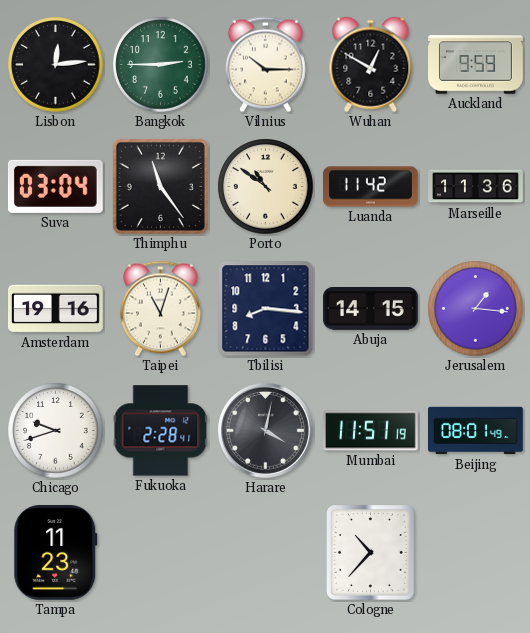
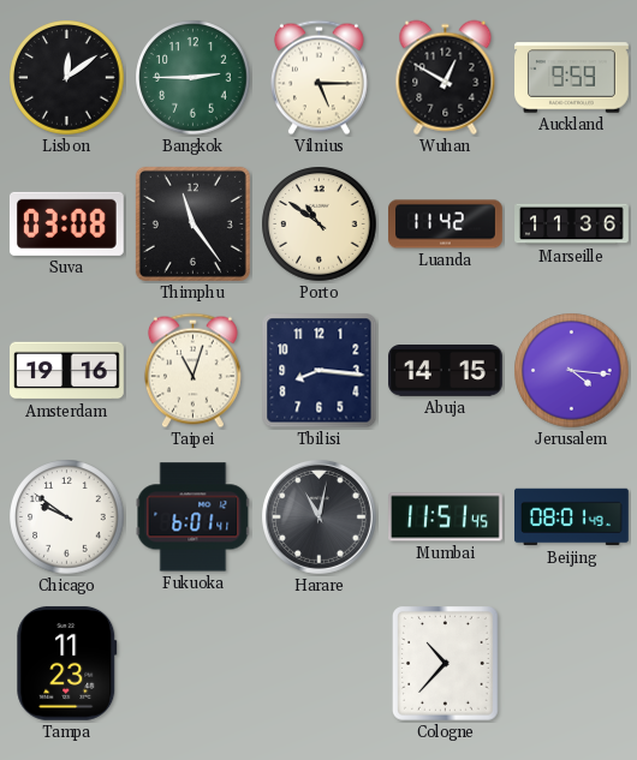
Lisbon: 12:14 -> 12:09
Vilnius: 10:15 -> 5:15
Suva: 03:04 -> 03:08
Jerusalem: 1:16 -> 4:16
Chicago: 9:42 -> 9:51
Fukuoka: 2:28 -> 6:01
Harare: 4:02 -> 11:02
Mumbai: 11:51:19 -> 11:51:45
